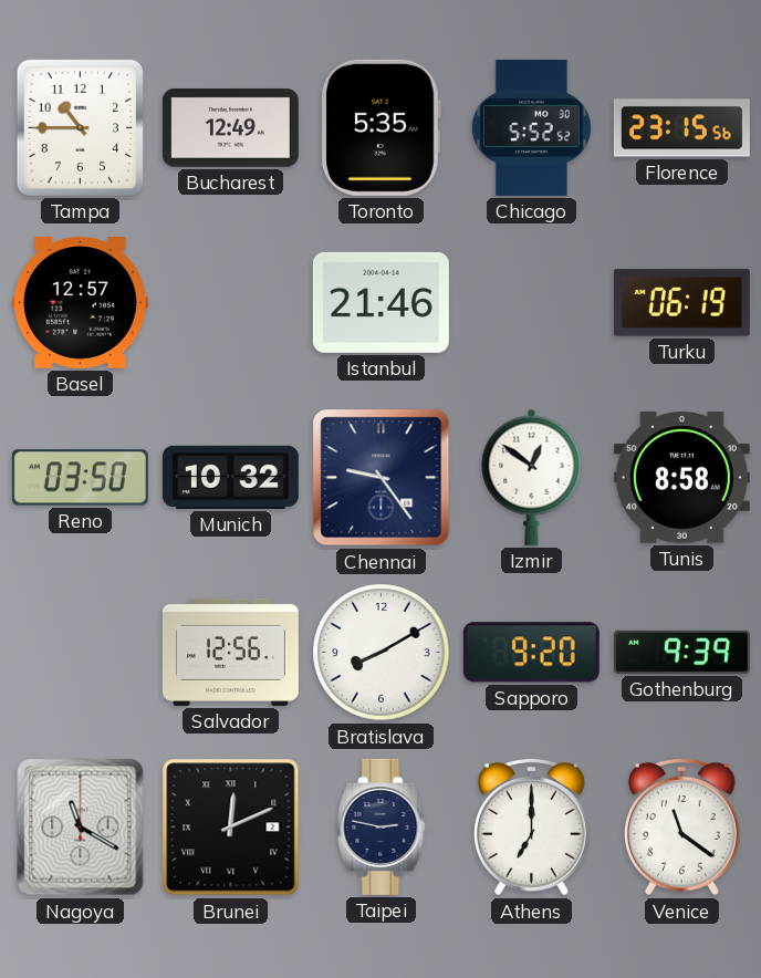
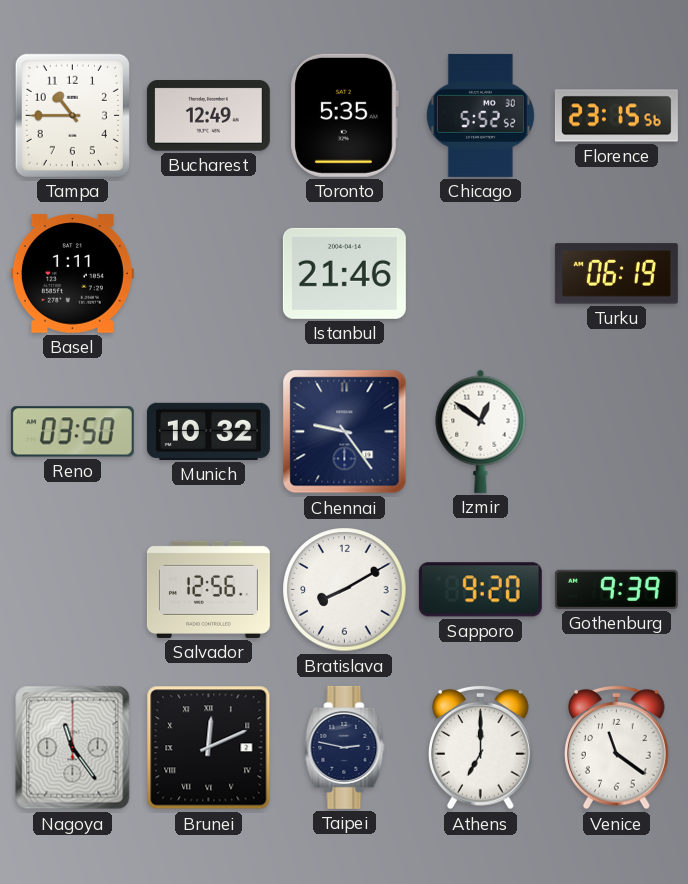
Basel: 12:57 -> 1:11
Tunis: 8:58 -> none
Nagoya: 11:20 -> 11:24
